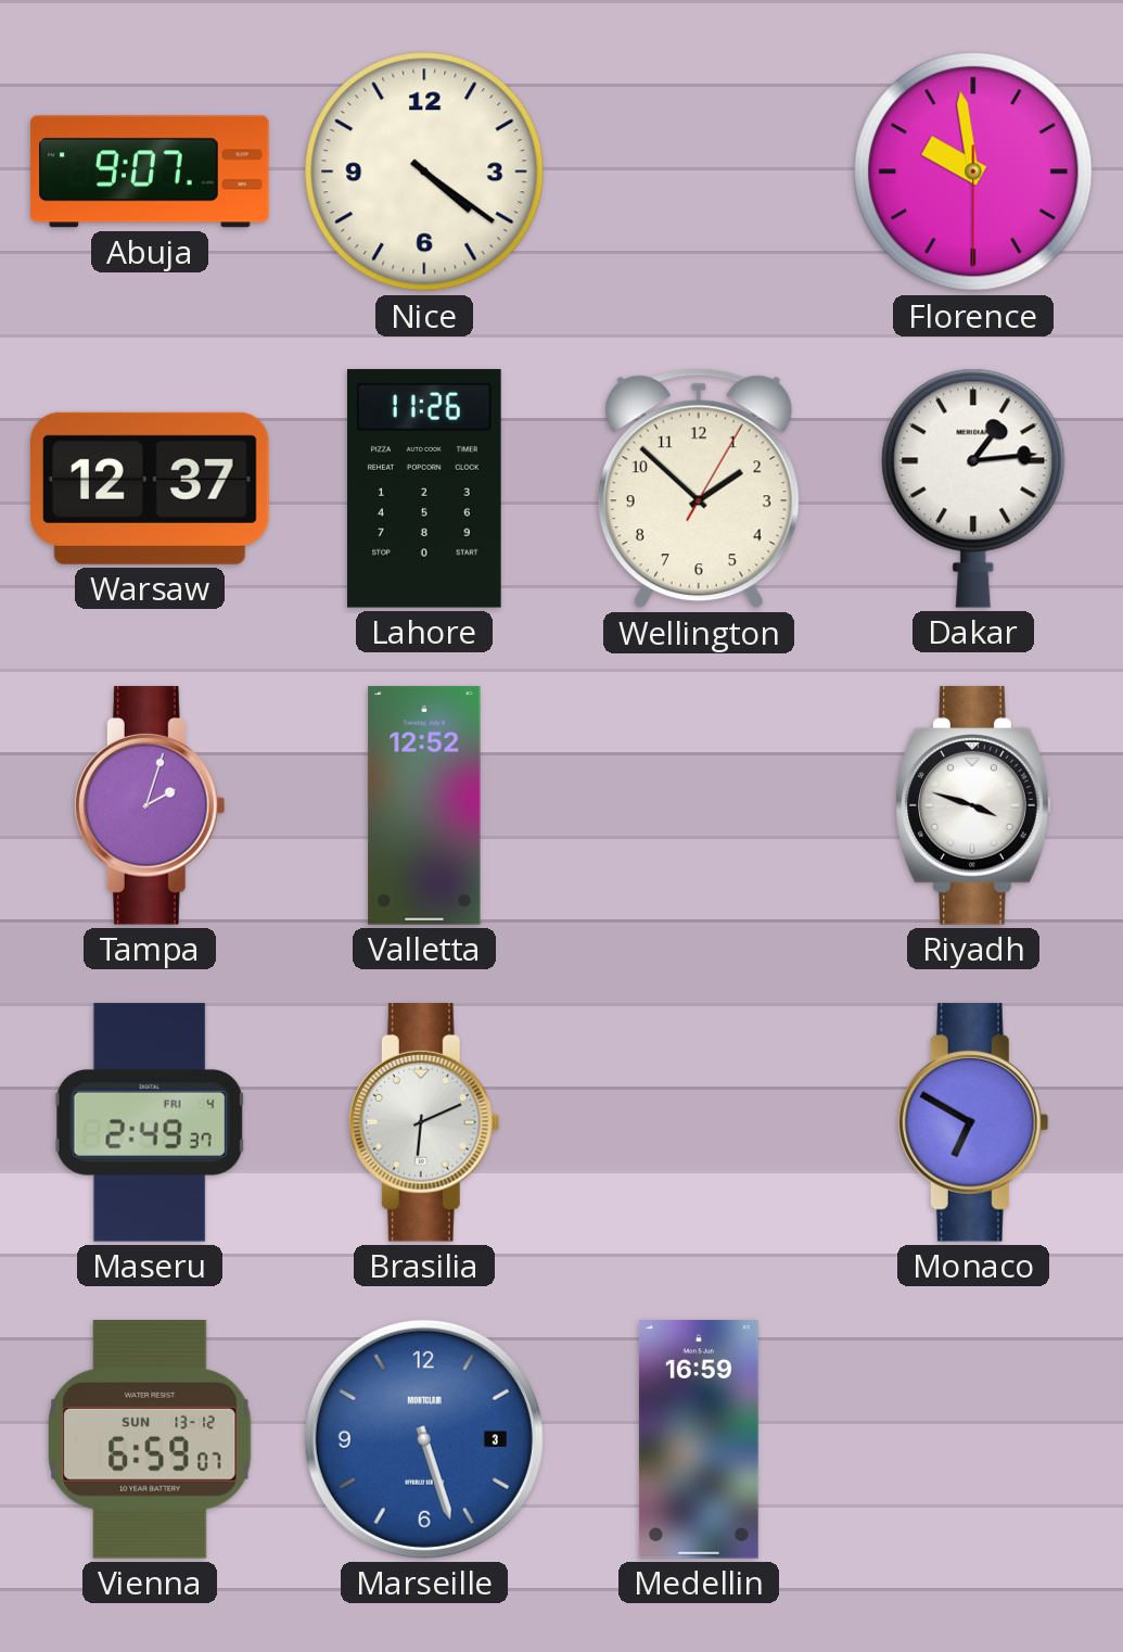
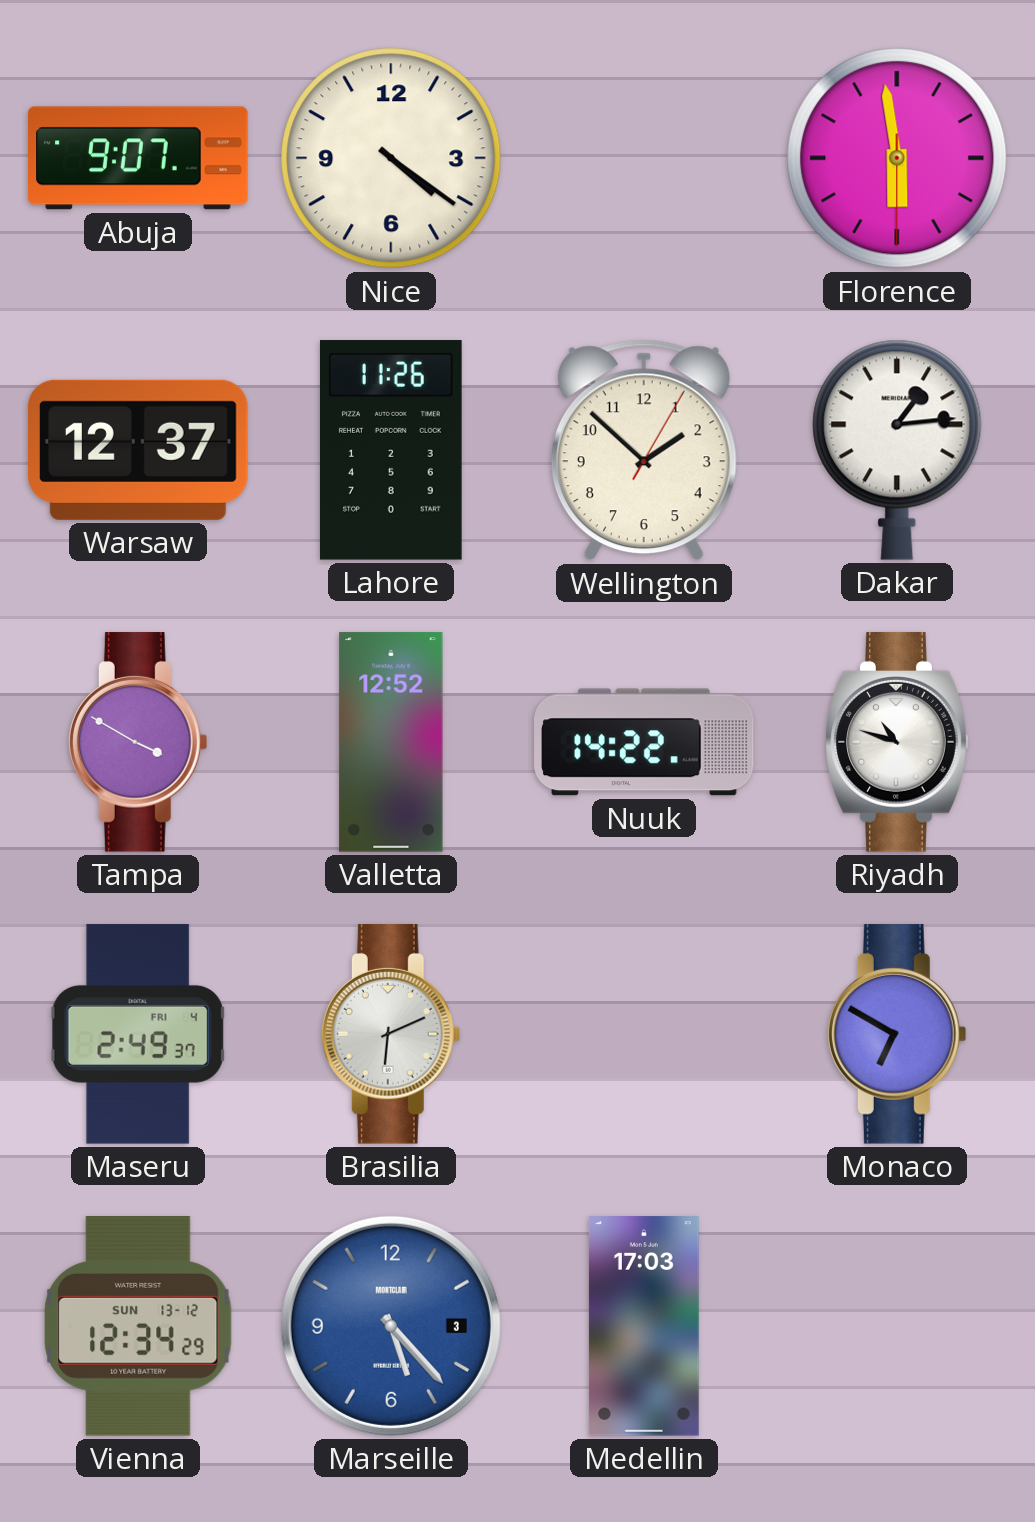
Florence: 9:58 -> 5:58
Tampa: 2:03 -> 3:50
Nuuk: none -> 14:22
Riyadh: 3:48 -> 10:48
Vienna: 6:59 -> 12:34
Marseille: 5:27 -> 5:23
Medellin: 16:59 -> 17:03
